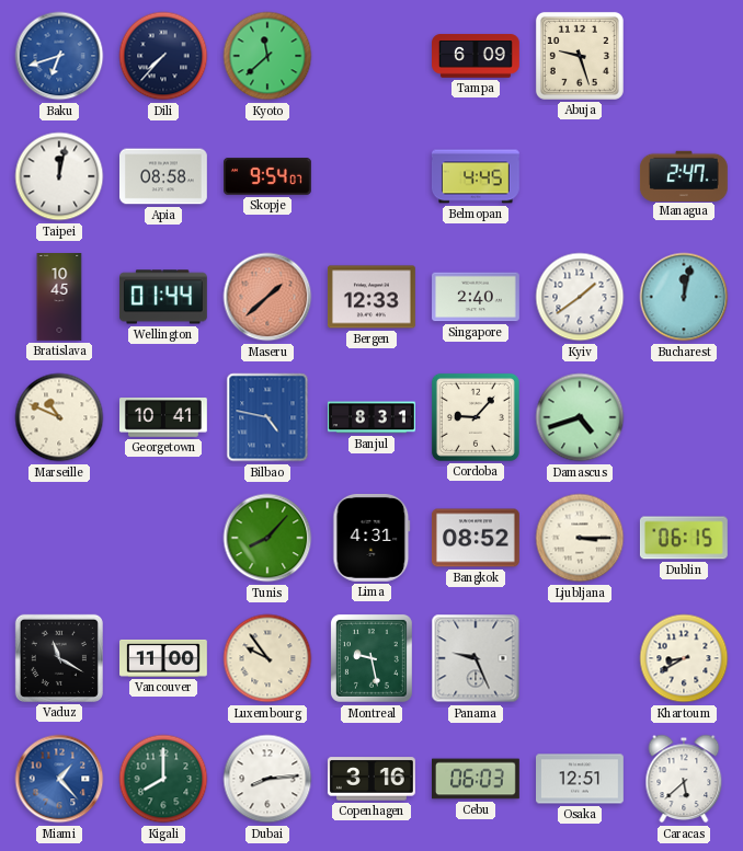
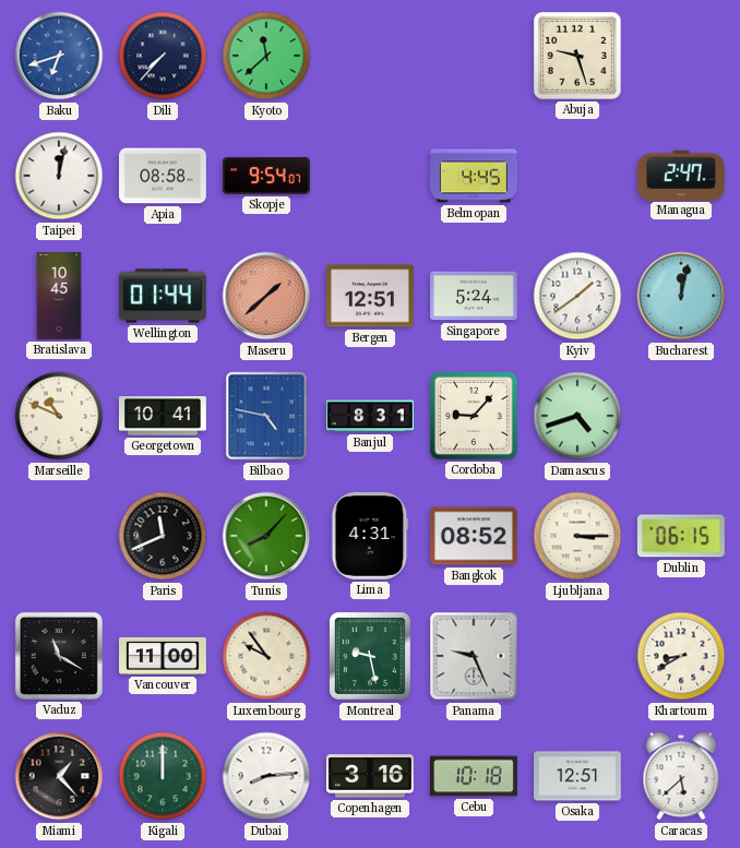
Tampa: 6:09 -> none
Bergen: 12:33 -> 12:51
Singapore: 2:40 -> 5:24
Paris: none -> 11:41
Miami dial: blue -> black
Kigali: 8:00 -> 12:00
Cebu: 06:03 -> 10:18
